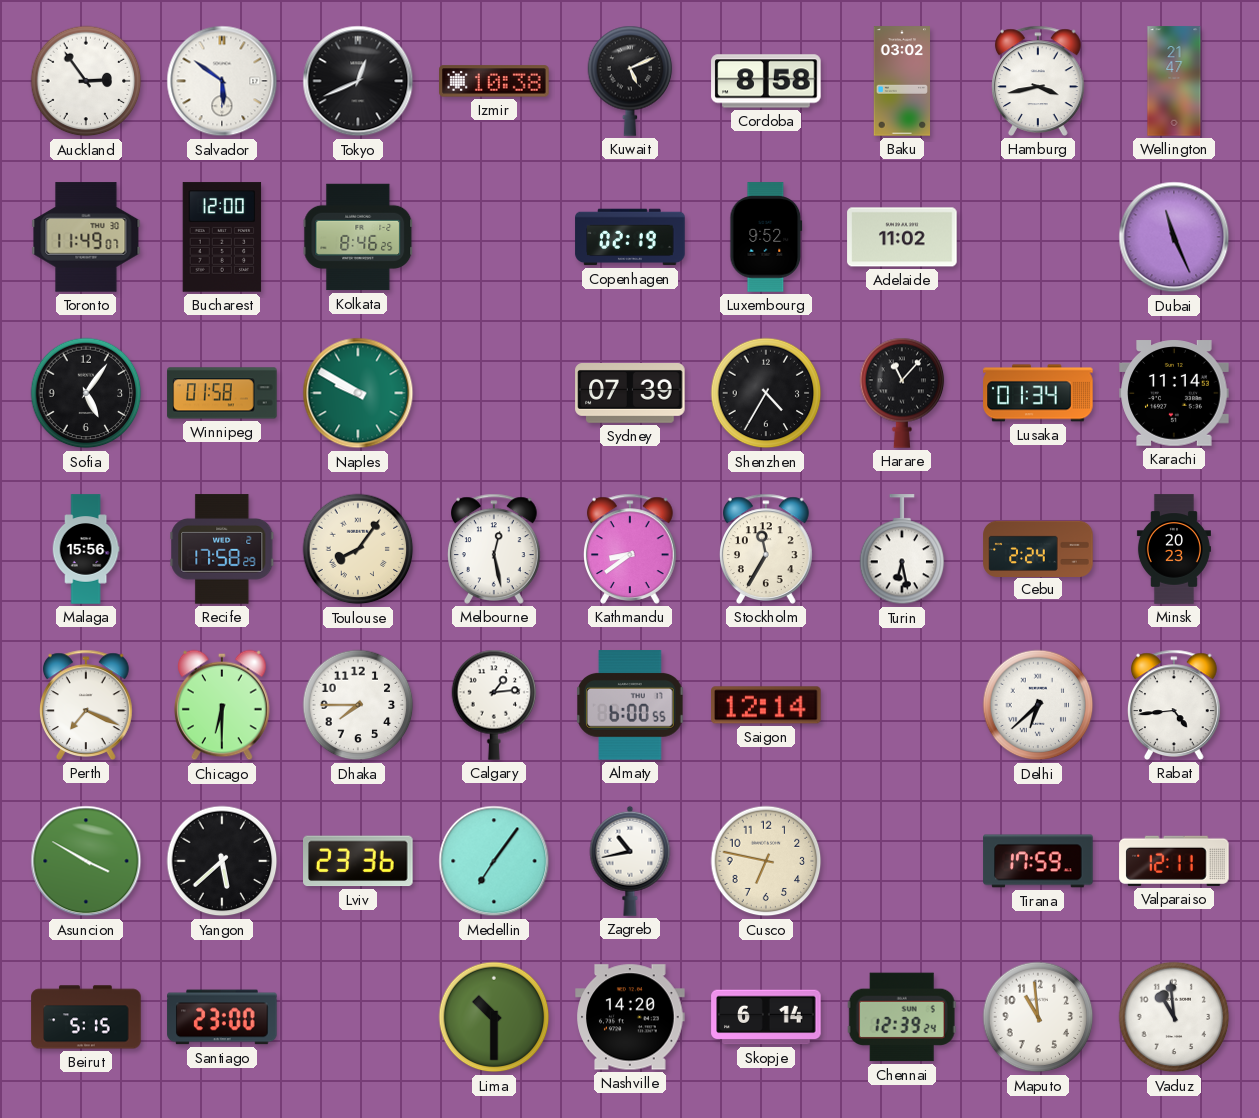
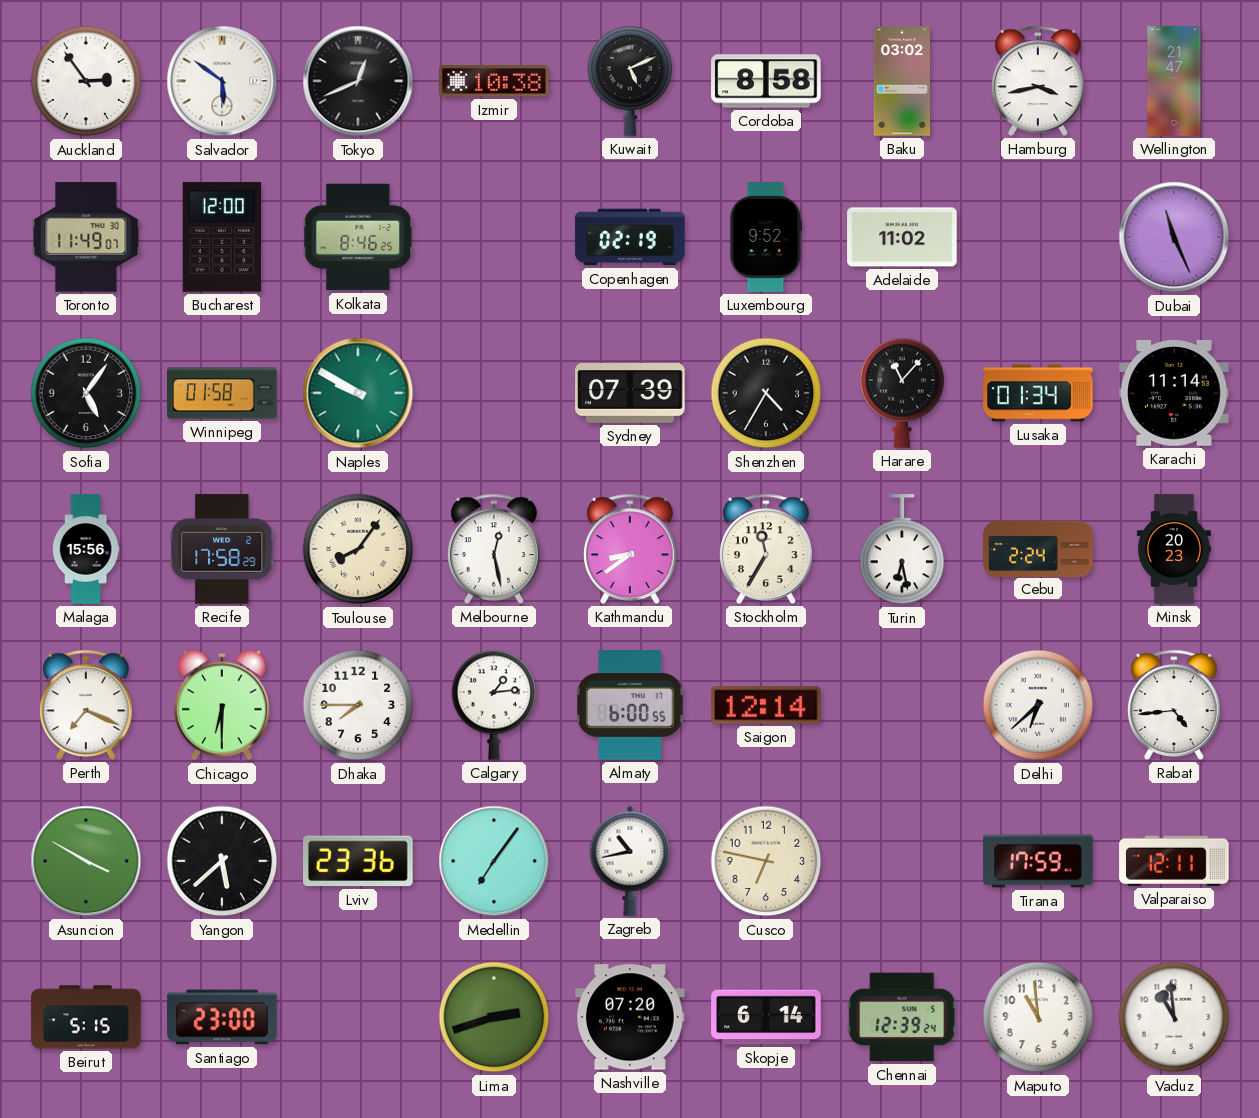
Lima: 10:30 -> 2:42
Nashville: 14:20 -> 07:20
